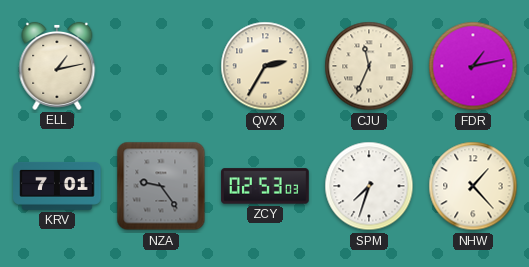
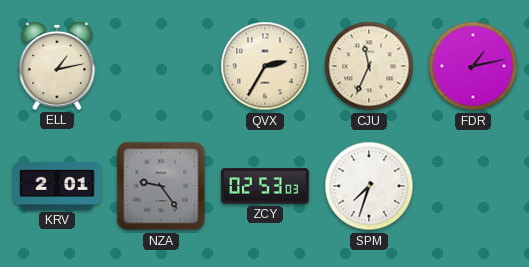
KRV: 7:01 -> 2:01
NHW: 1:23 -> none
